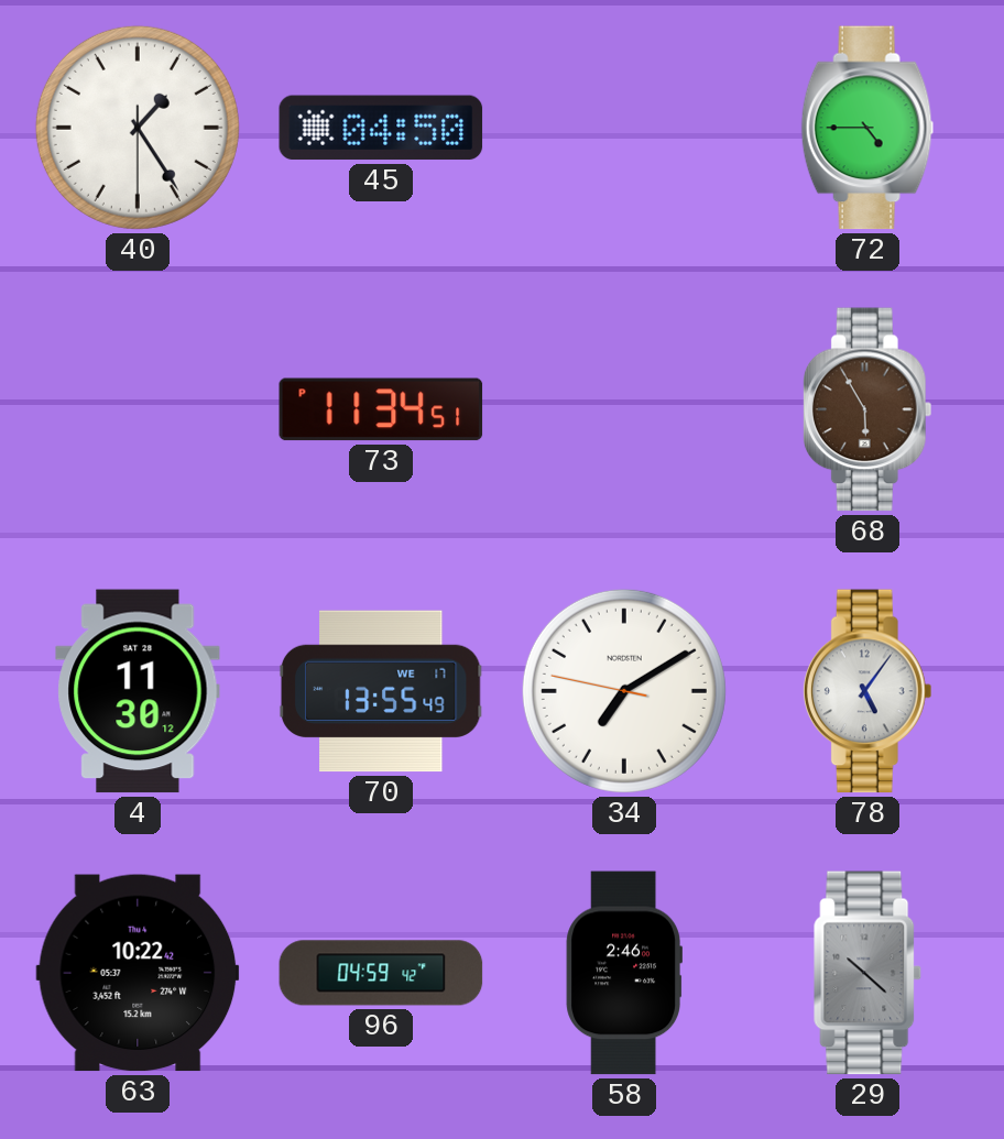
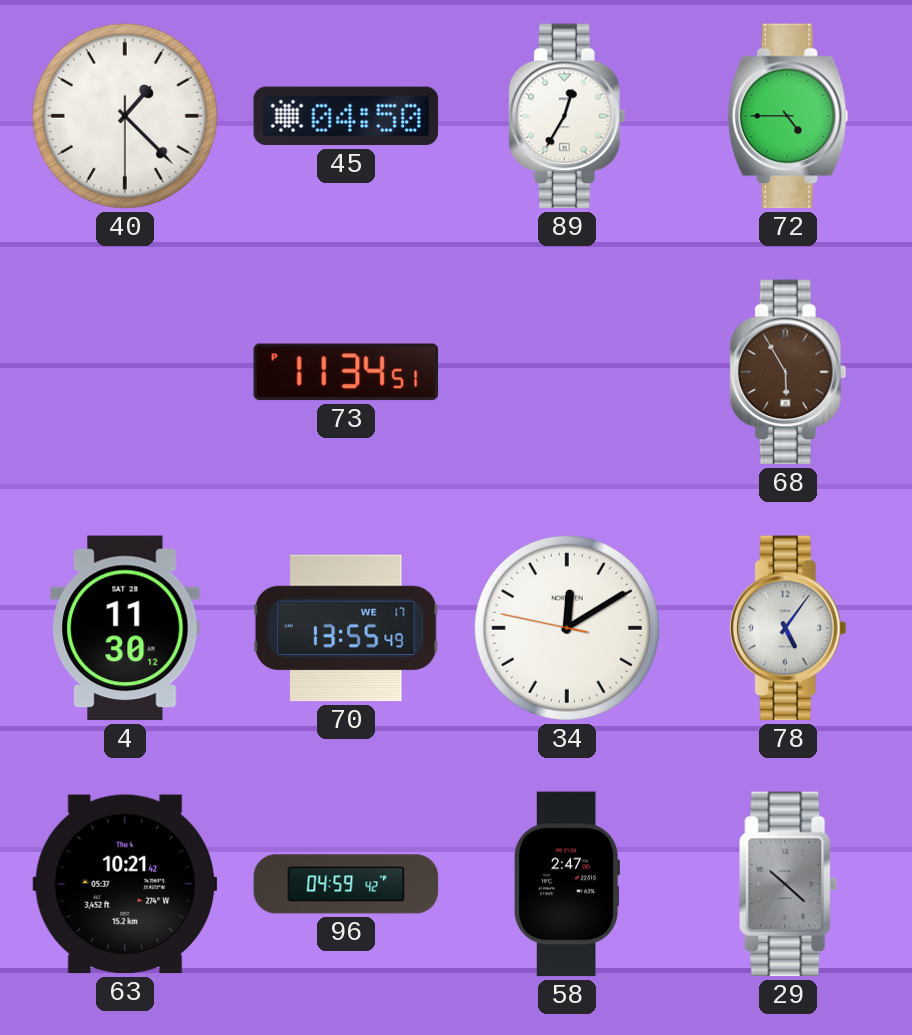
40: 1:24 -> 1:22
89: none -> 12:35
34: 7:09 -> 12:09
63: 10:22 -> 10:21
58: 2:46 -> 2:47
